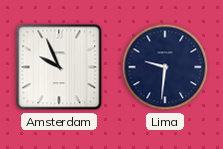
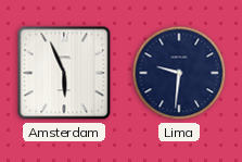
Amsterdam: 9:56 -> 5:56
